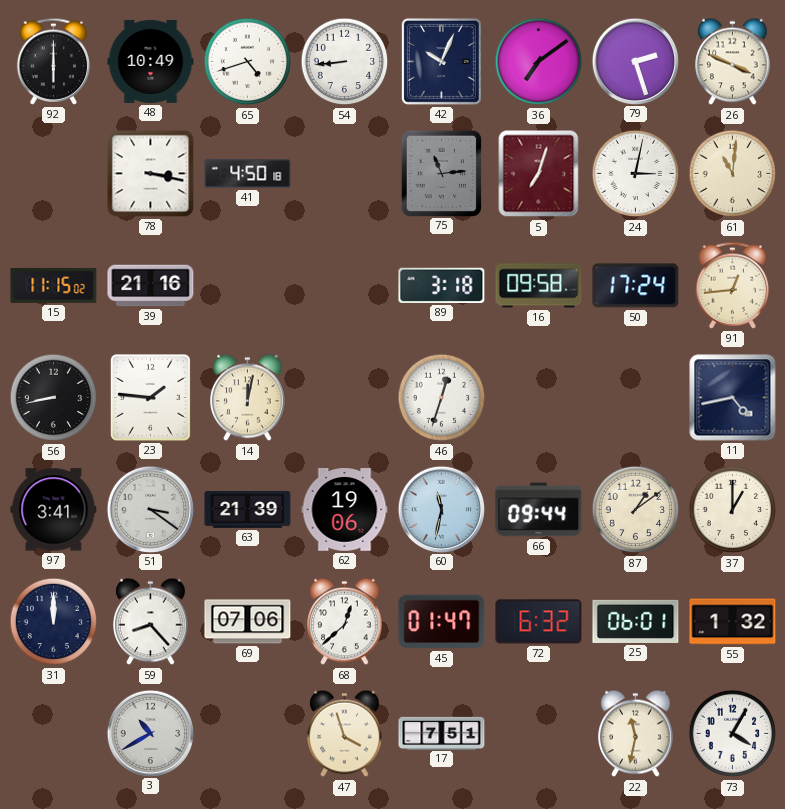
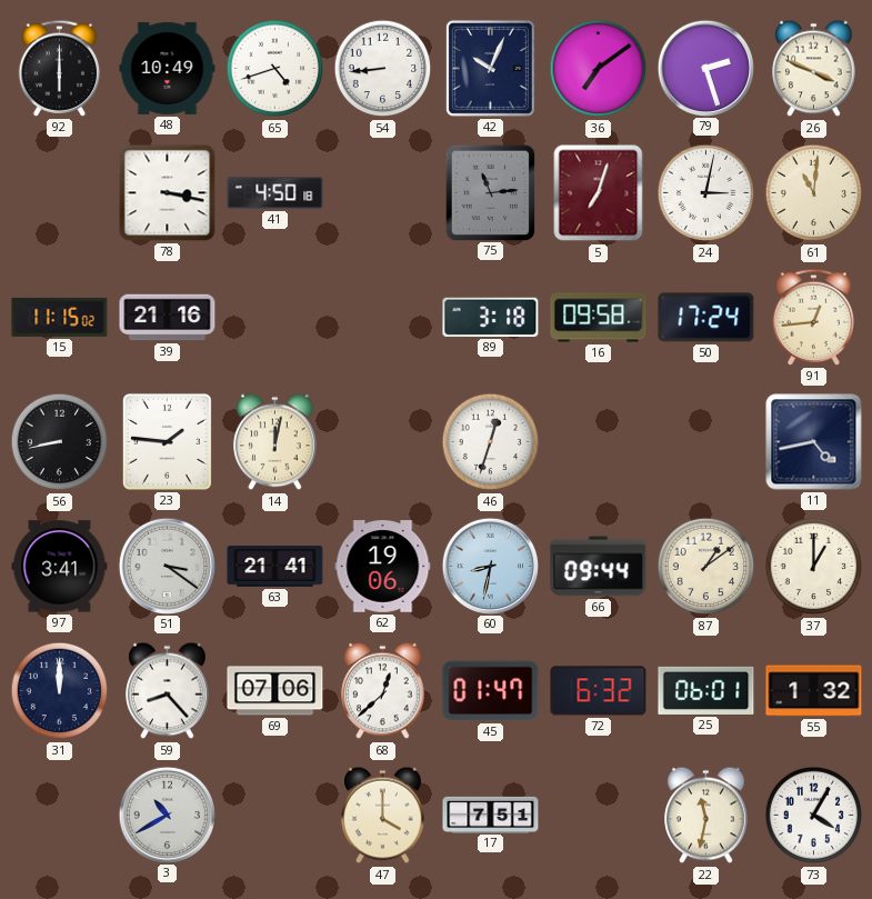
63: 21:39 -> 21:41
60: 11:32 -> 8:32
47: 3:57 -> 4:00
